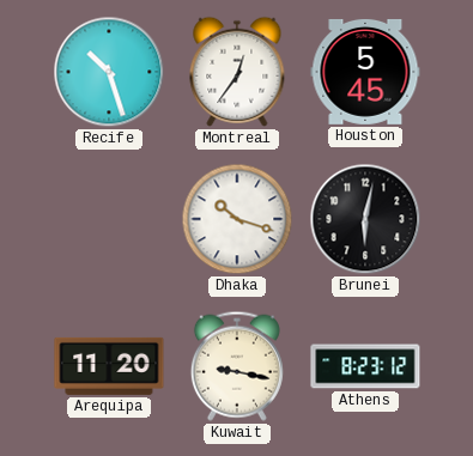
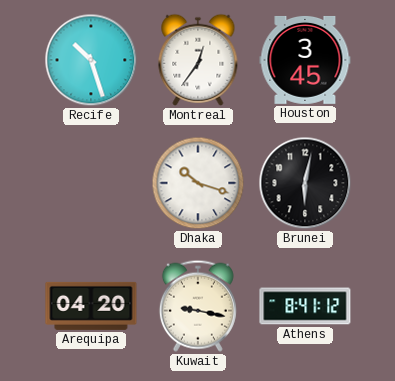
Houston: 5:45 -> 3:45
Arequipa: 11:20 -> 04:20
Athens: 8:23 -> 8:41
